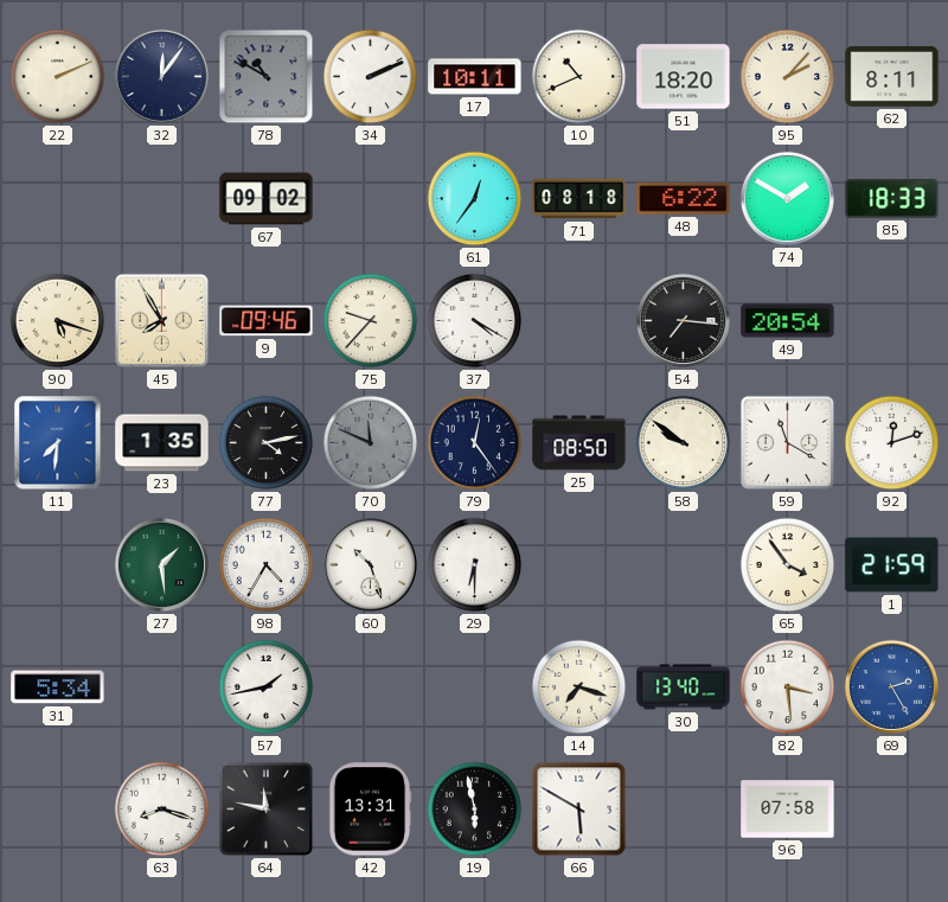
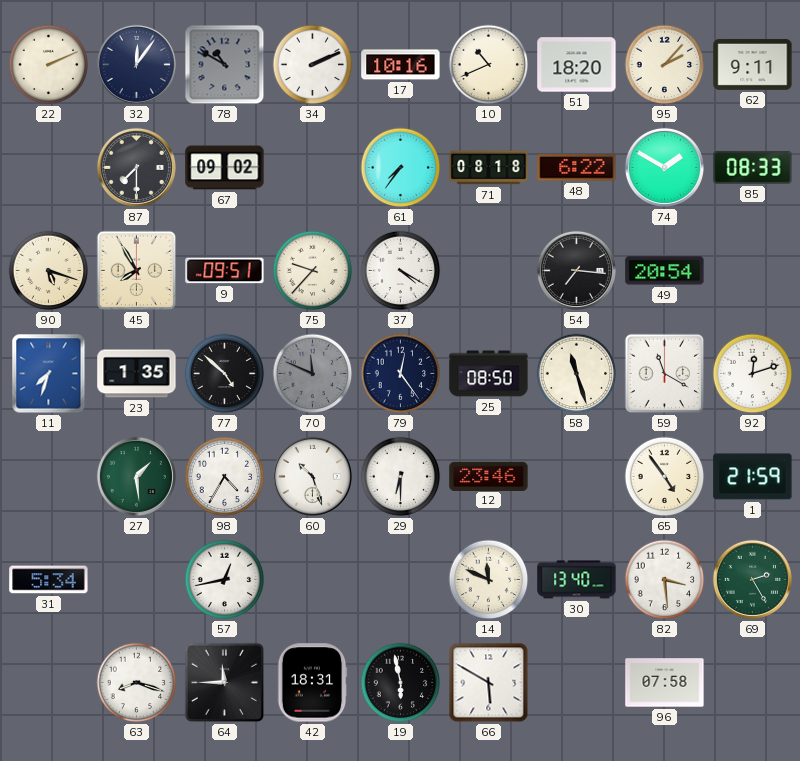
17: 10:11 -> 10:16
62: 8:11 -> 9:11
87: none -> 7:30
61: 12:36 -> 7:36
85: 18:33 -> 08:33
9: 09:46 -> 09:51
11: 7:31 -> 7:33
77: 4:13 -> 4:52
58: 9:51 -> 11:27
12: none -> 23:46
65: 3:54 -> 4:54
57: 1:43 -> 12:43
14: 7:18 -> 11:49
69 dial: blue -> green
64: 11:47 -> 11:45
42: 13:31 -> 18:31
